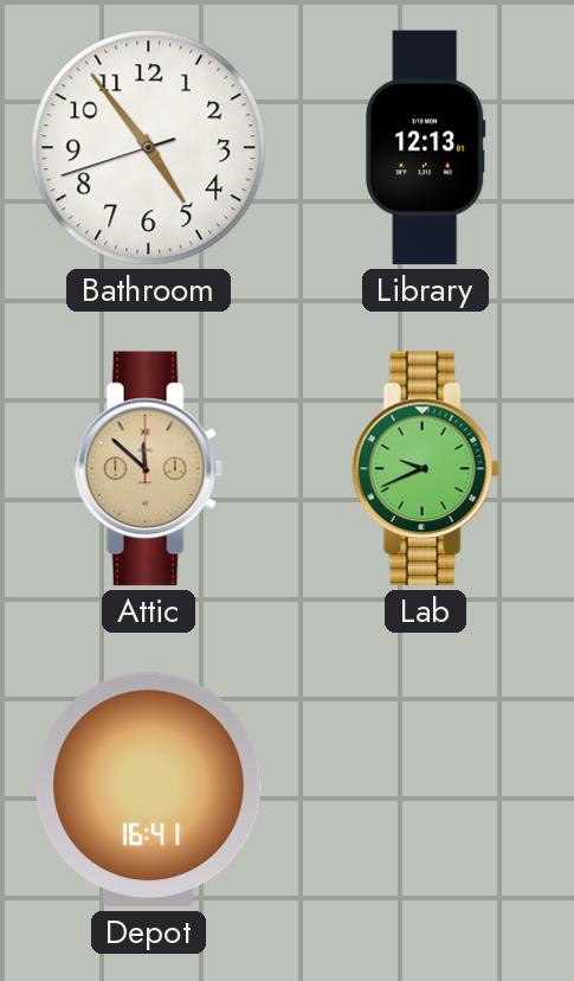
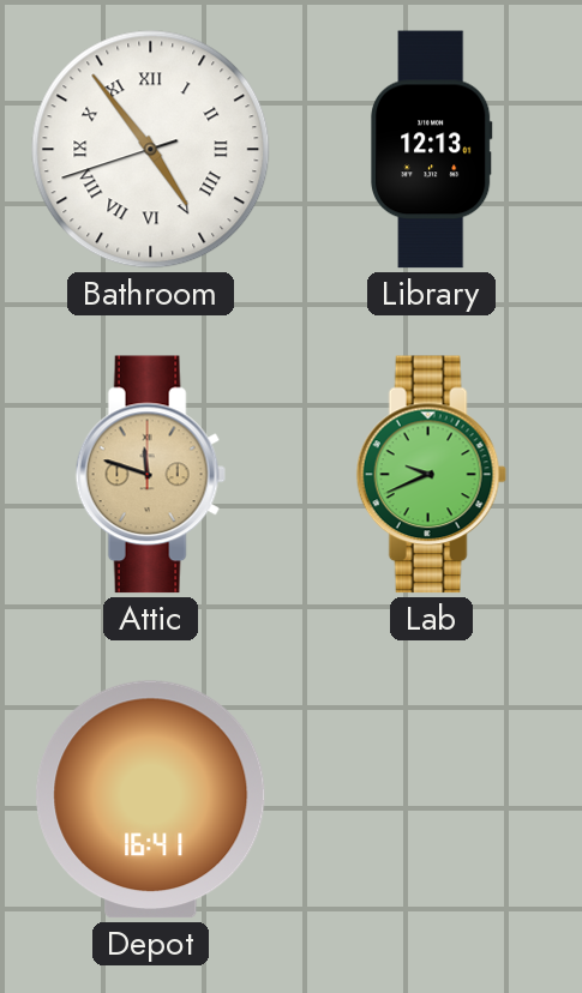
Bathroom numerals: Arabic -> Roman
Attic: 11:52 -> 11:48
